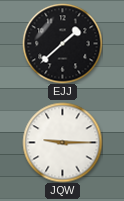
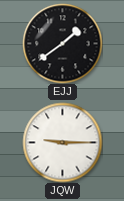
EJJ: 1:38 -> 1:39
